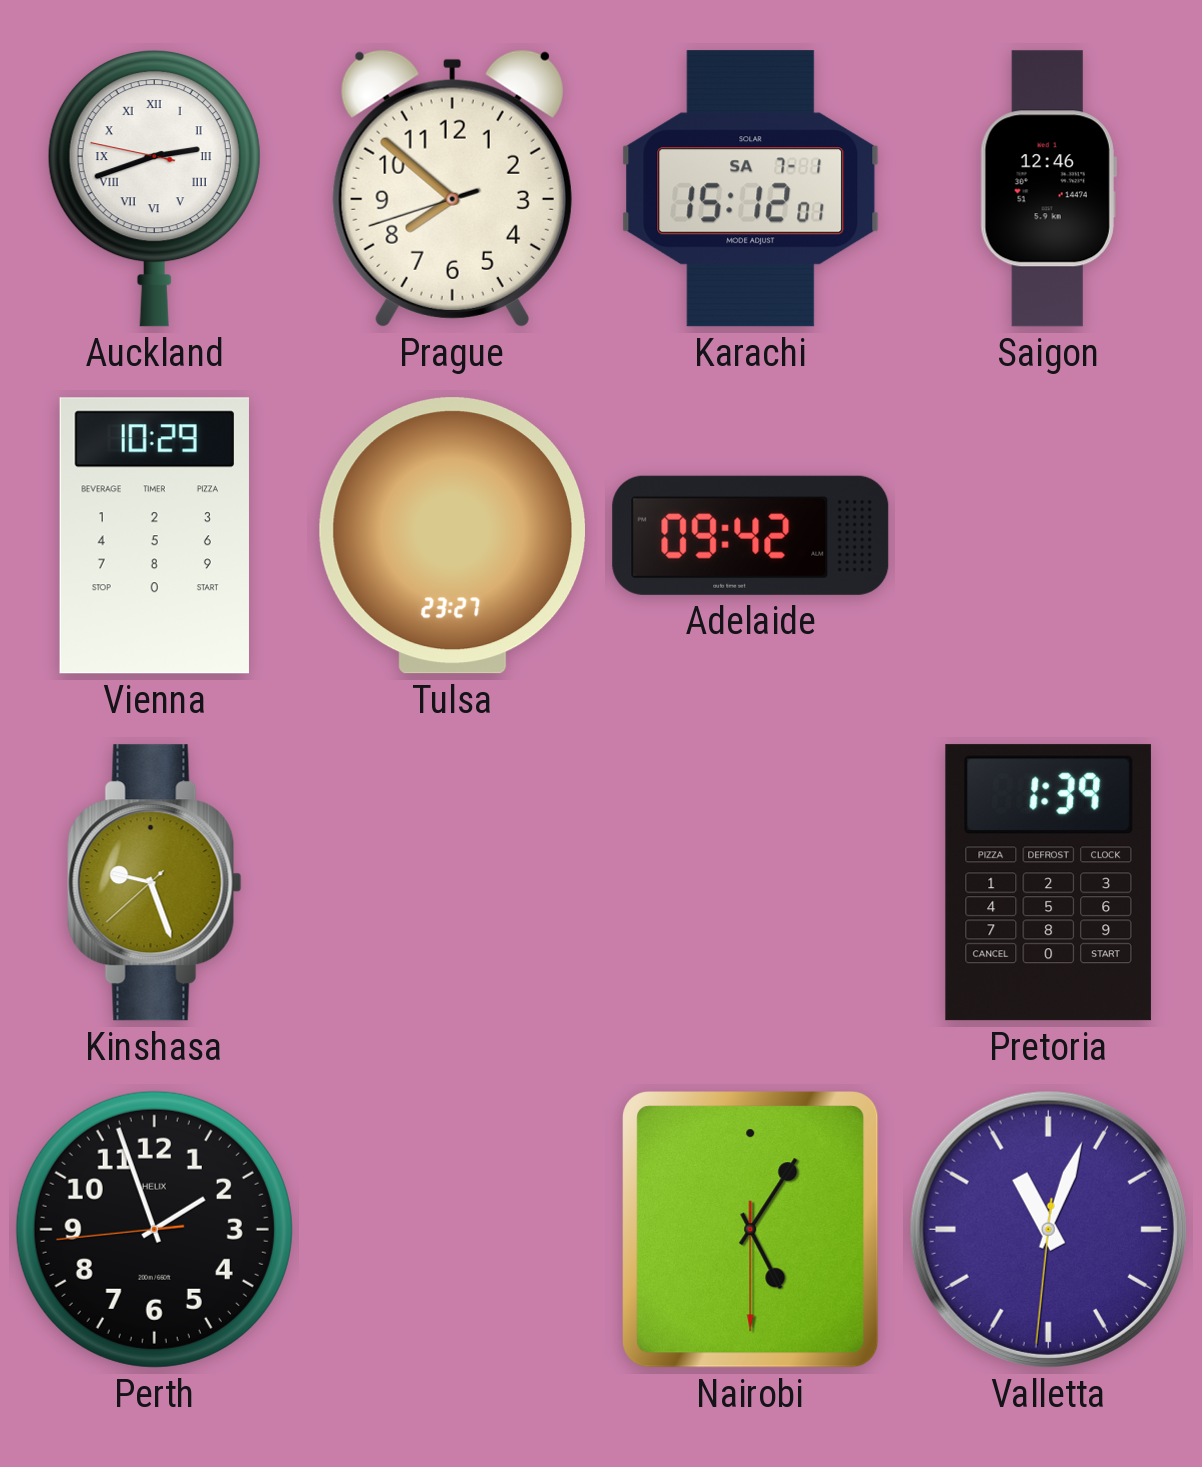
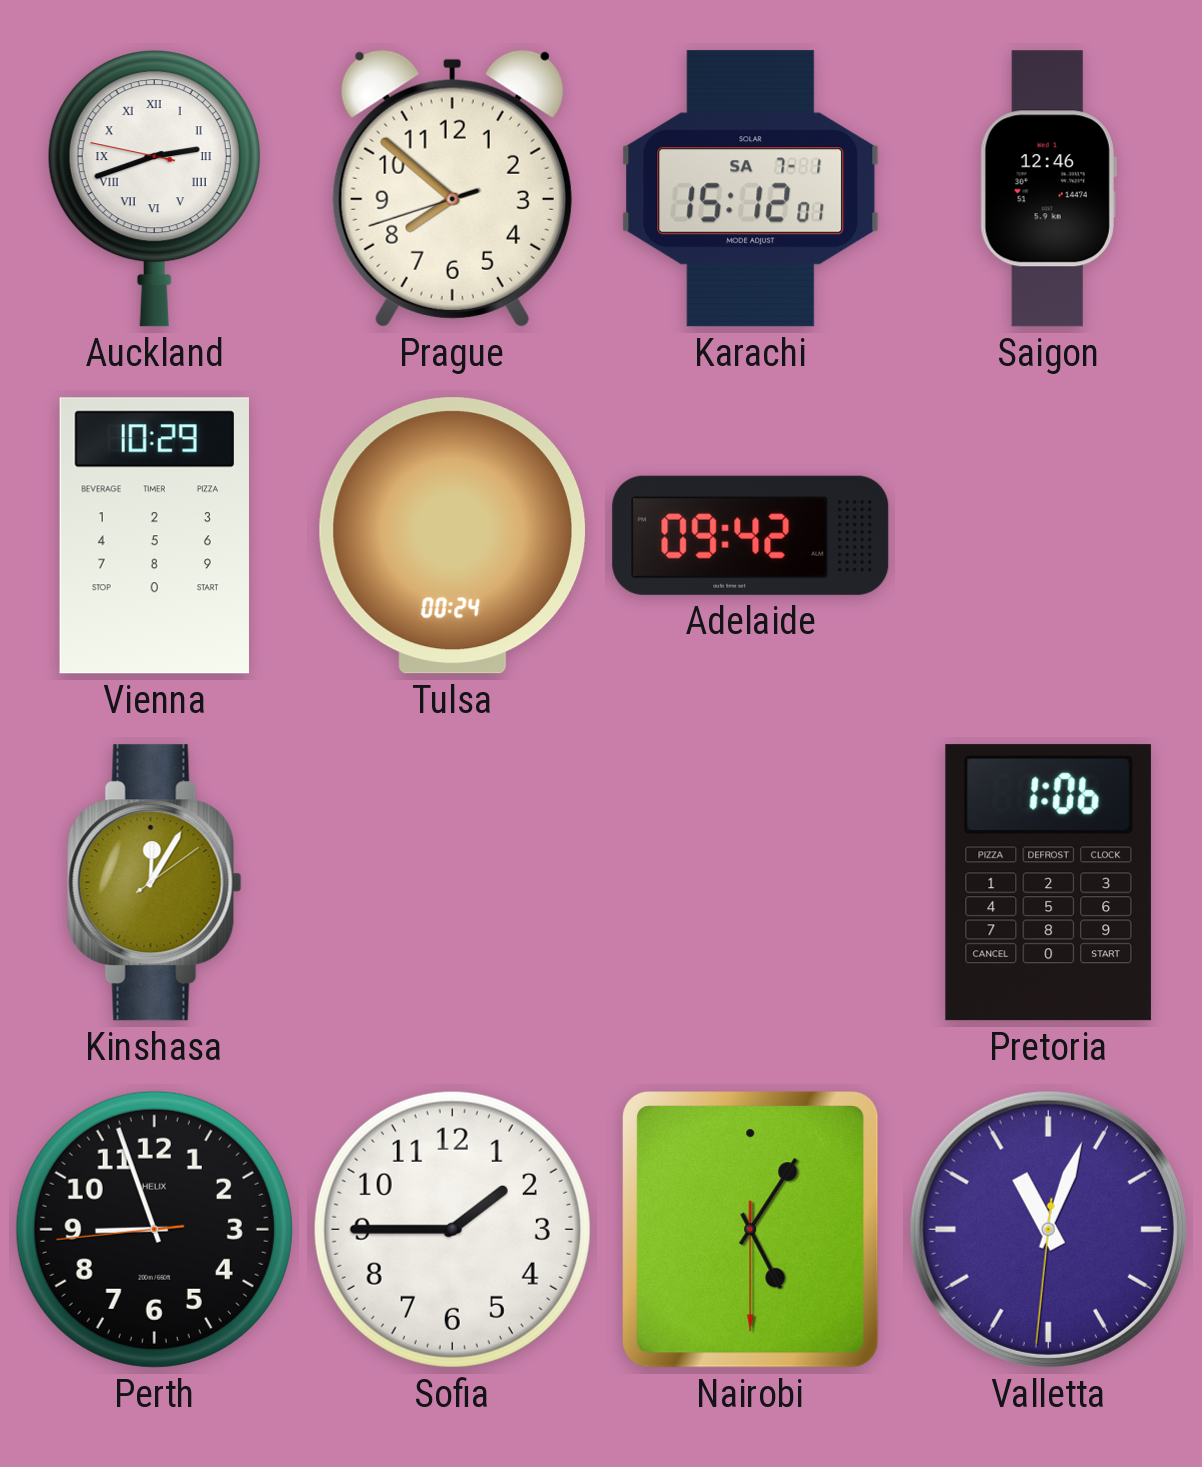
Tulsa: 23:27 -> 00:24
Kinshasa: 9:26 -> 12:05
Pretoria: 1:39 -> 1:06
Perth: 1:56 -> 8:56
Sofia: none -> 1:45
